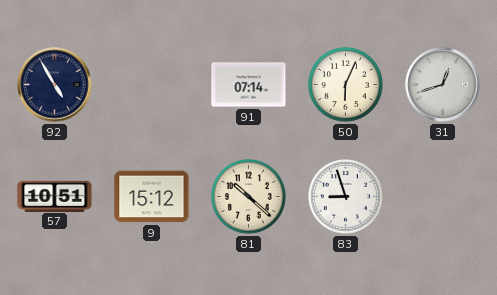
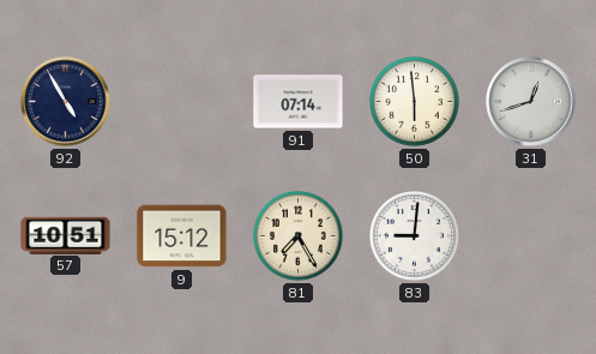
50: 6:04 -> 5:59
81: 10:22 -> 7:25
83: 8:57 -> 9:01
